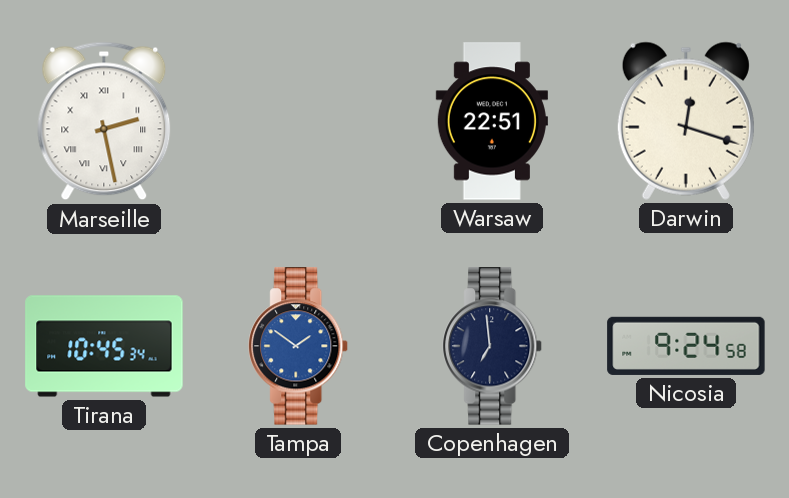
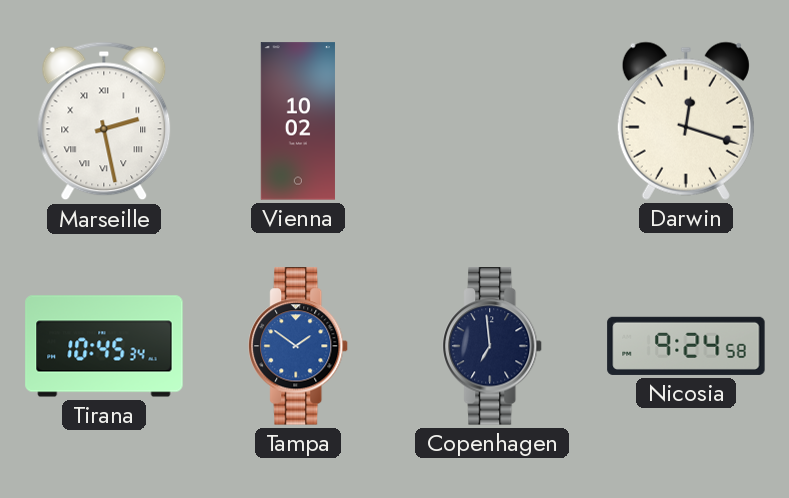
Vienna: none -> 10:02
Warsaw: 22:51 -> none
